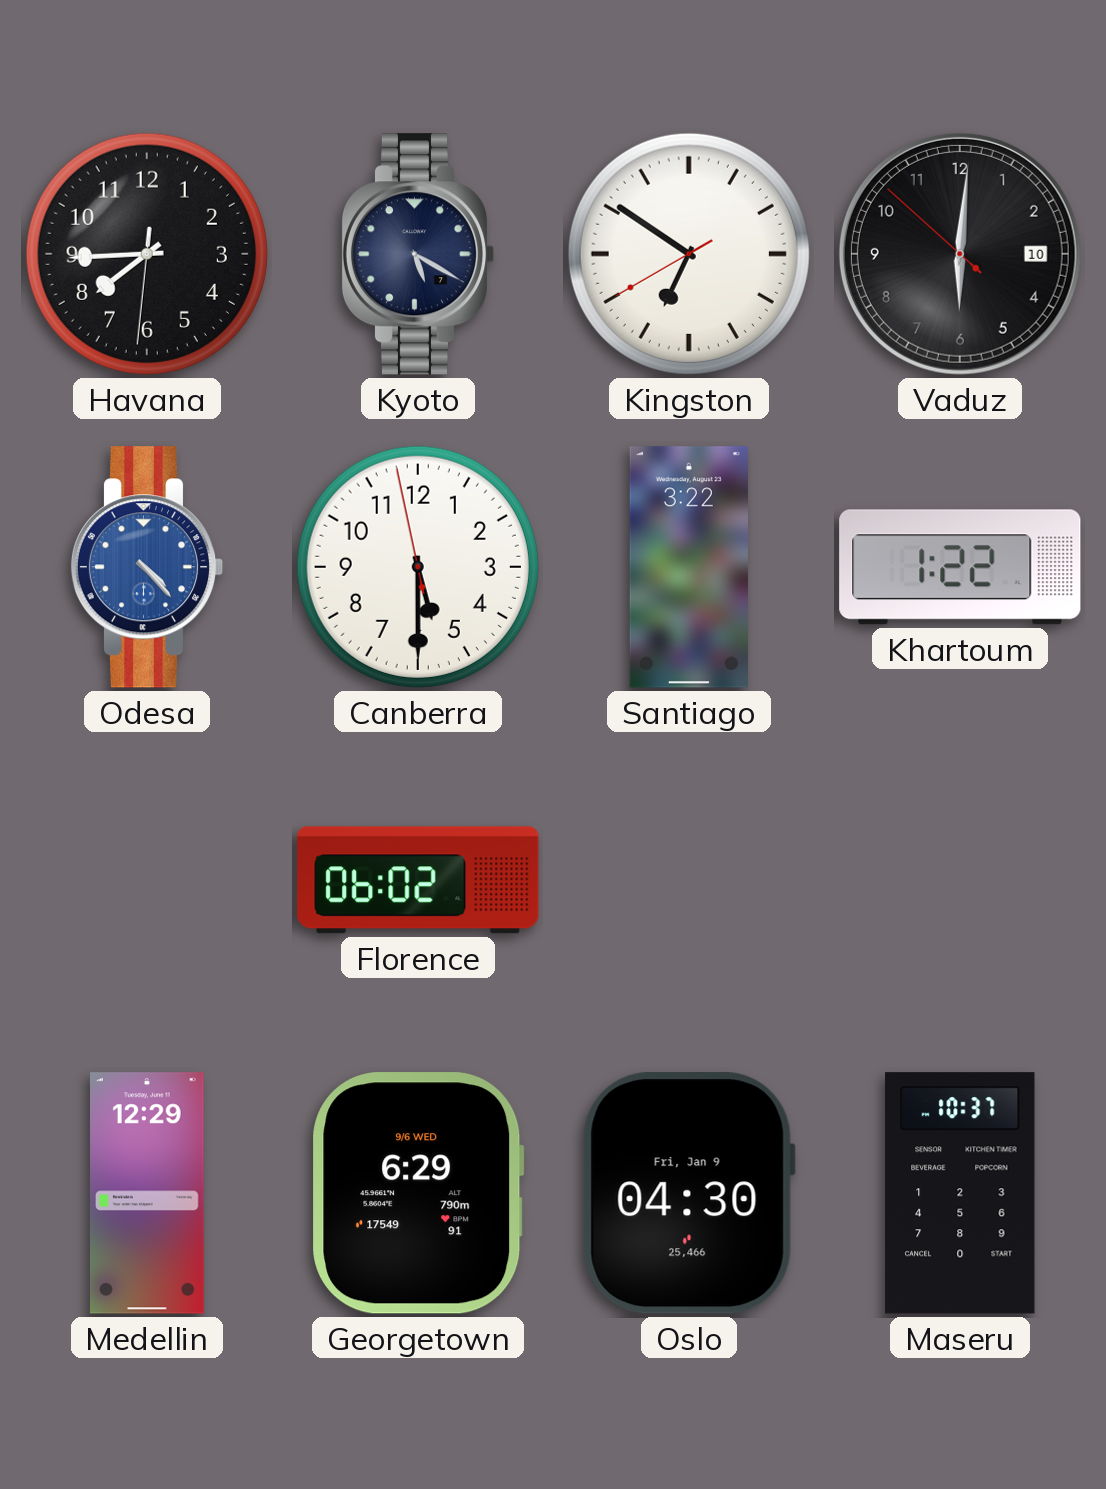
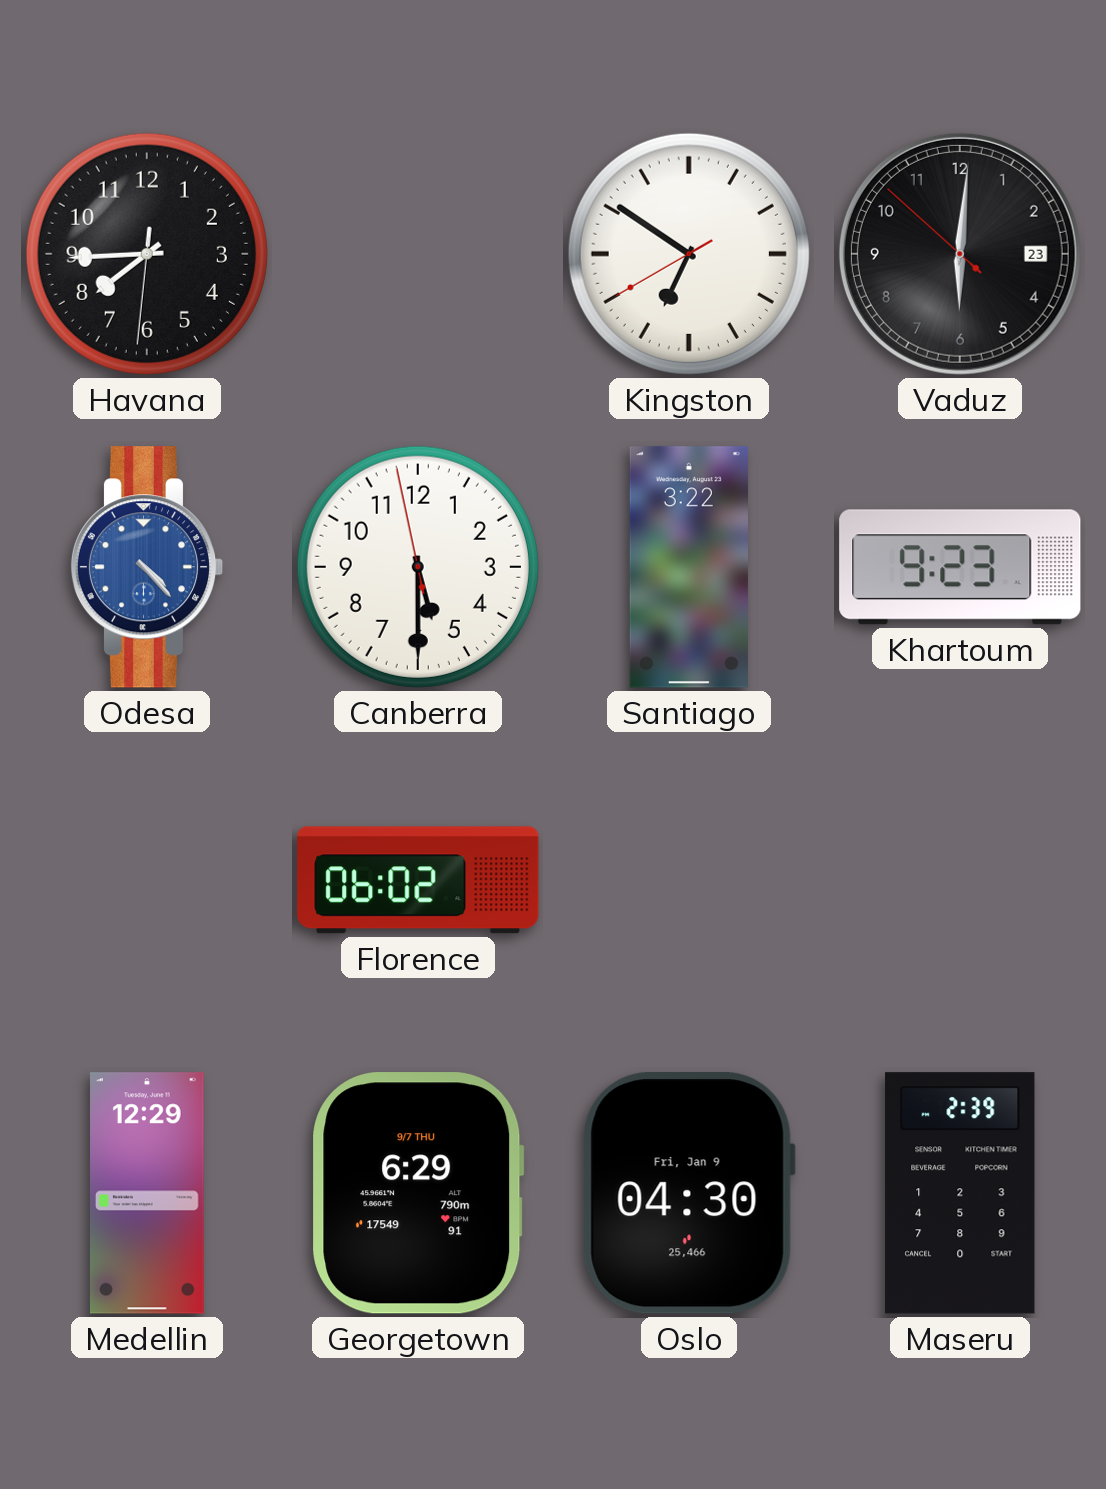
Kyoto: 5:20 -> none
Vaduz date: 10 -> 23
Khartoum: 1:22 -> 9:23
Georgetown date: 9/6 WED -> 9/7 THU
Maseru: 10:37 -> 2:39
